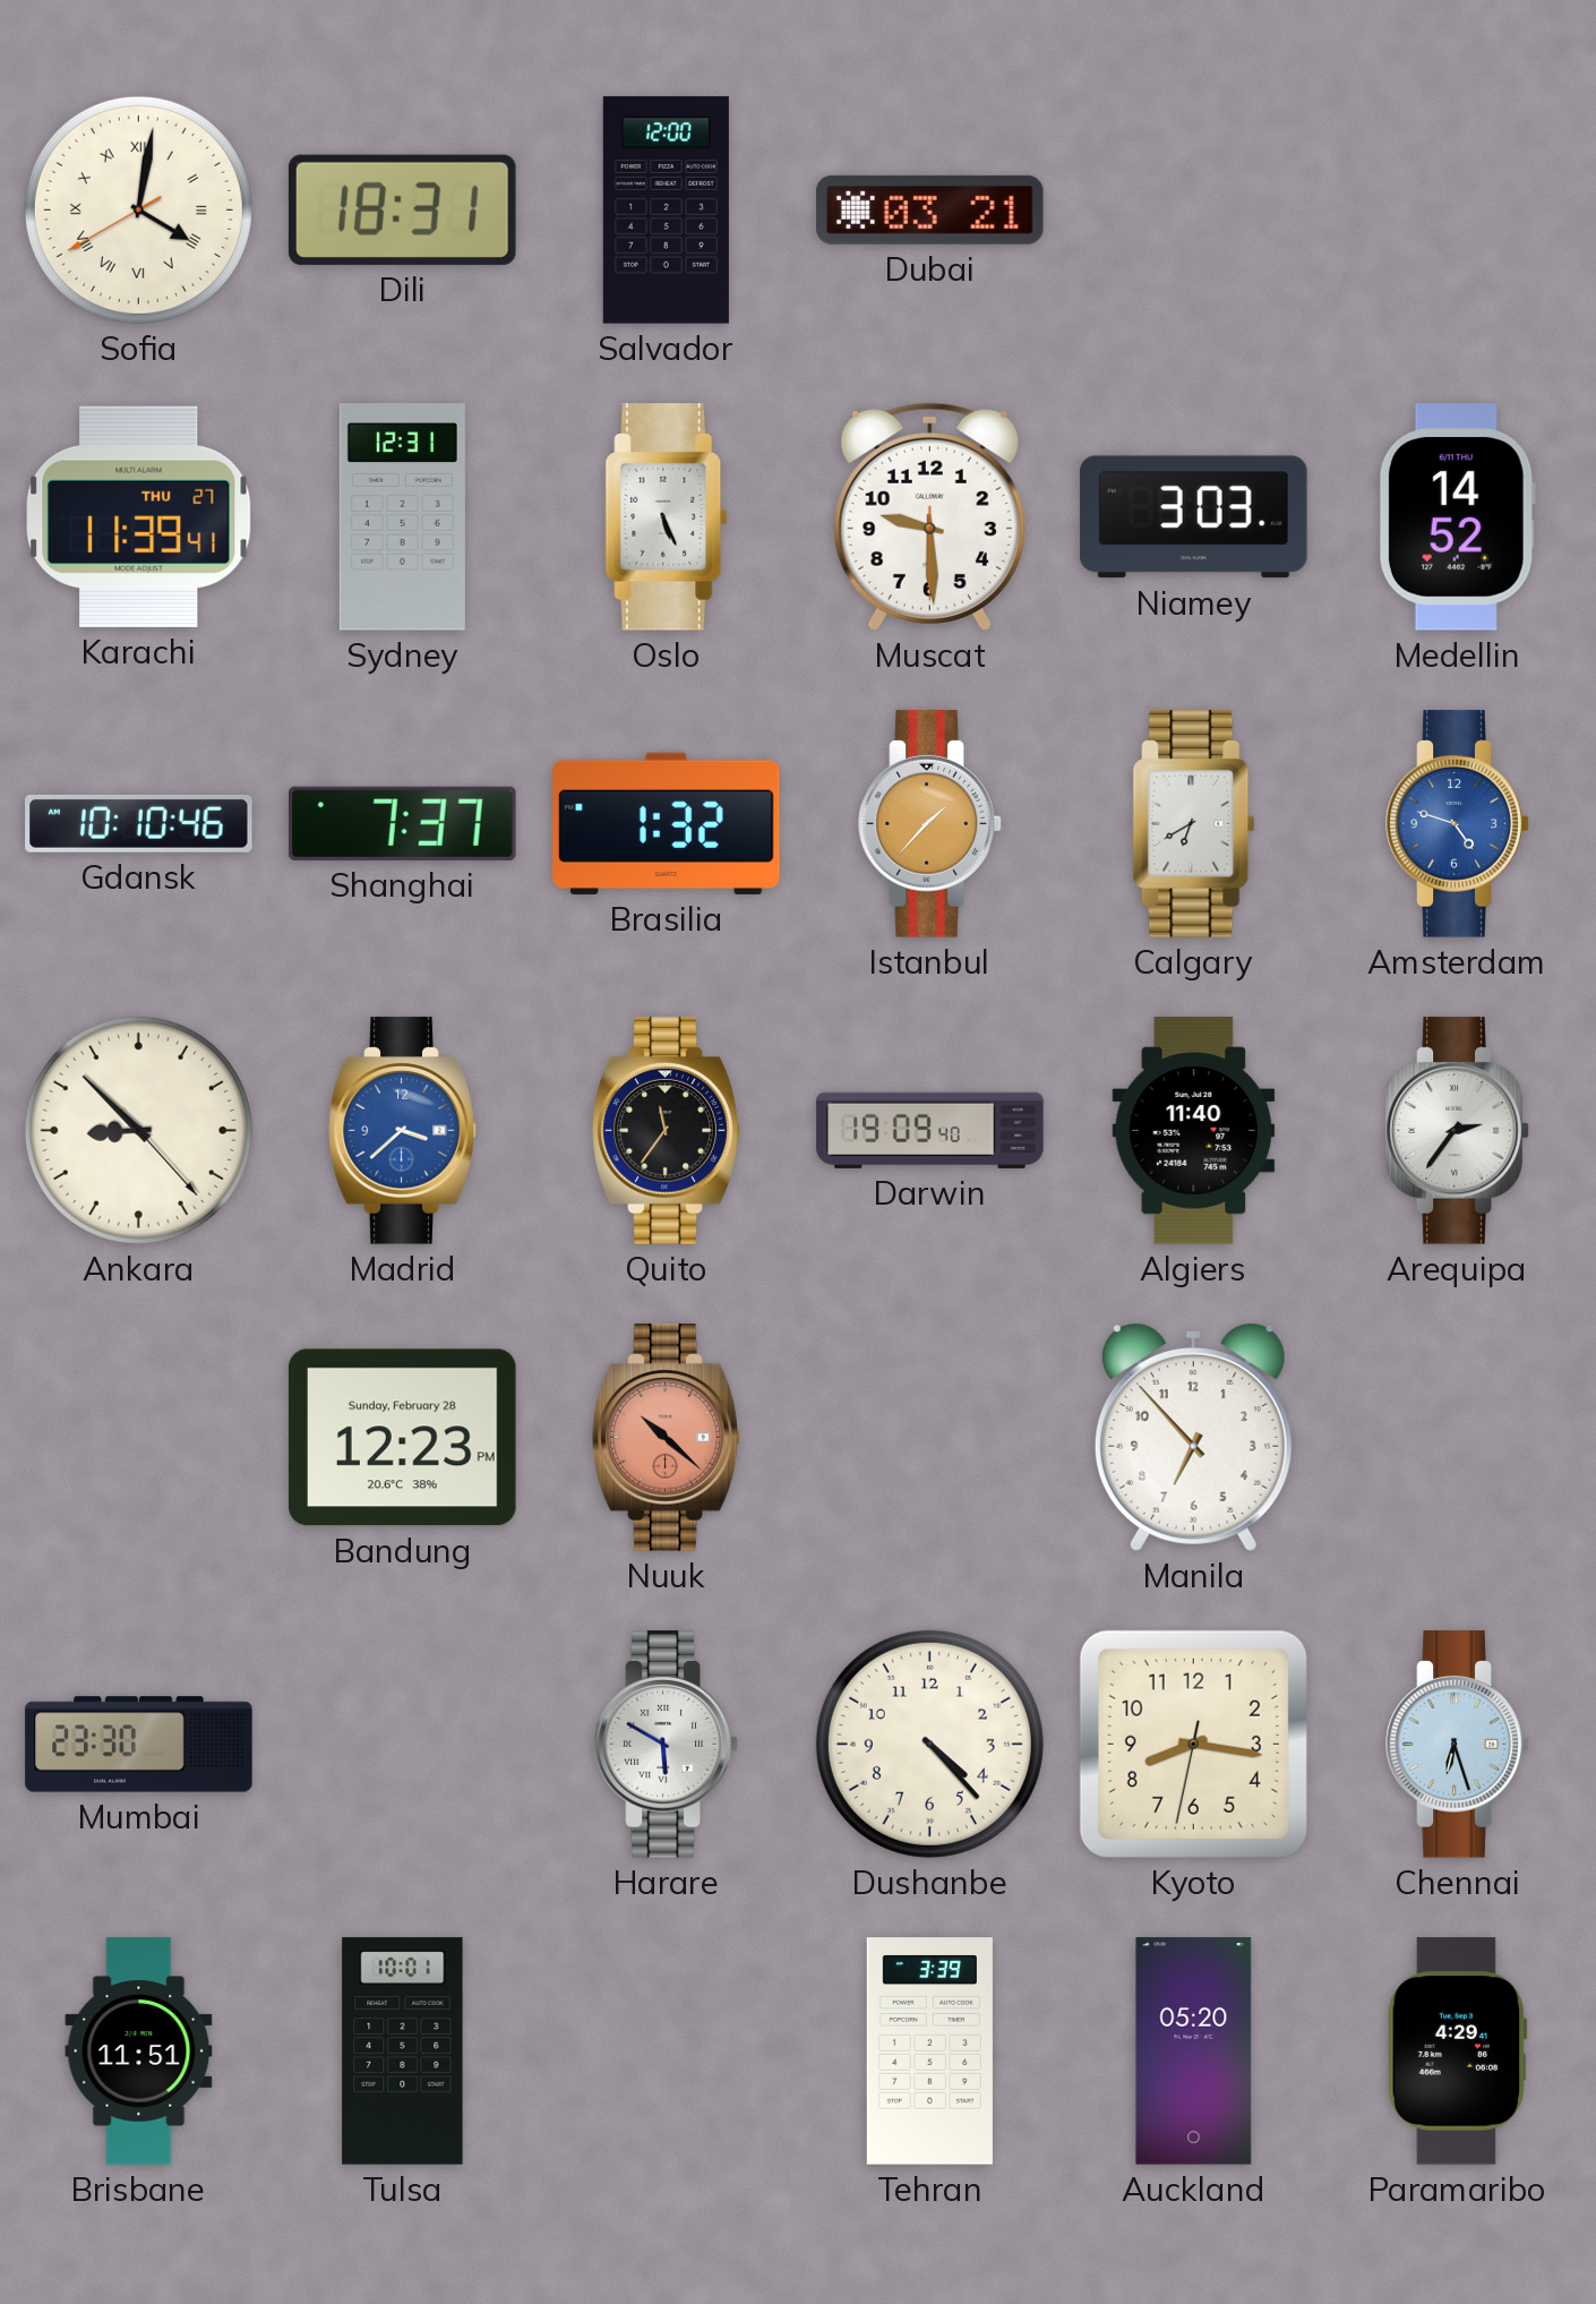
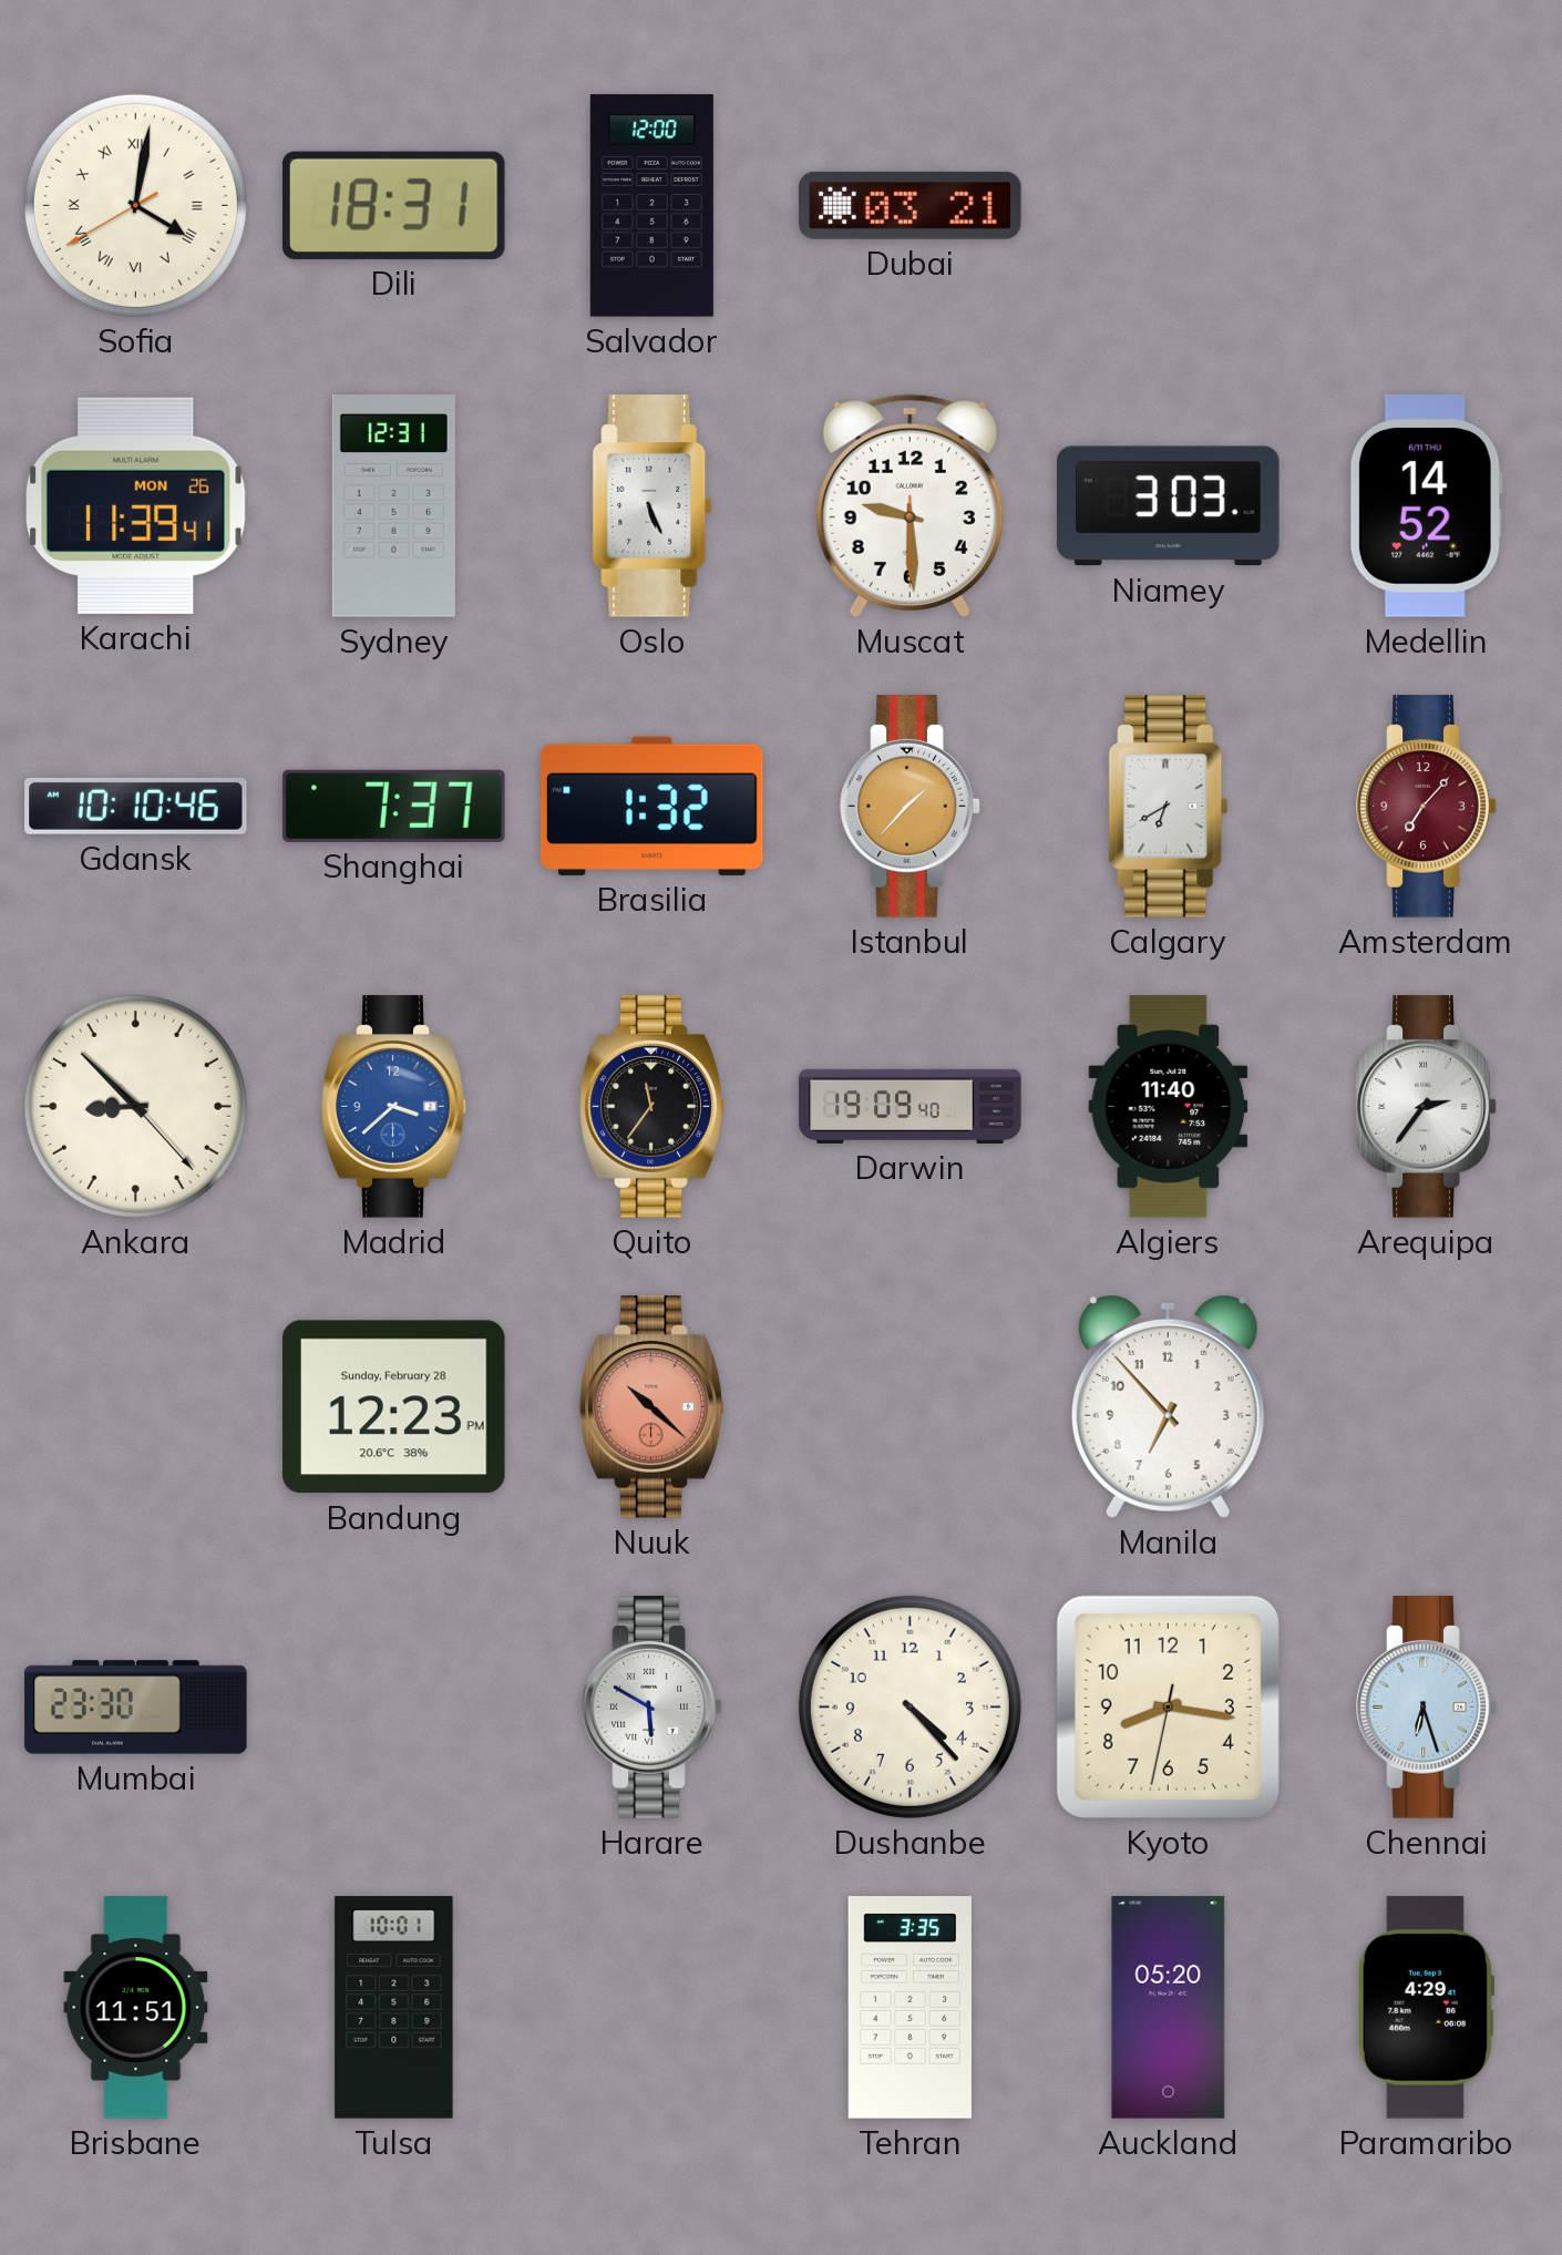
Karachi date: THU 27 -> MON 26
Amsterdam: 4:48 -> 7:07
Amsterdam dial: blue -> burgundy
Tehran: 3:39 -> 3:35
